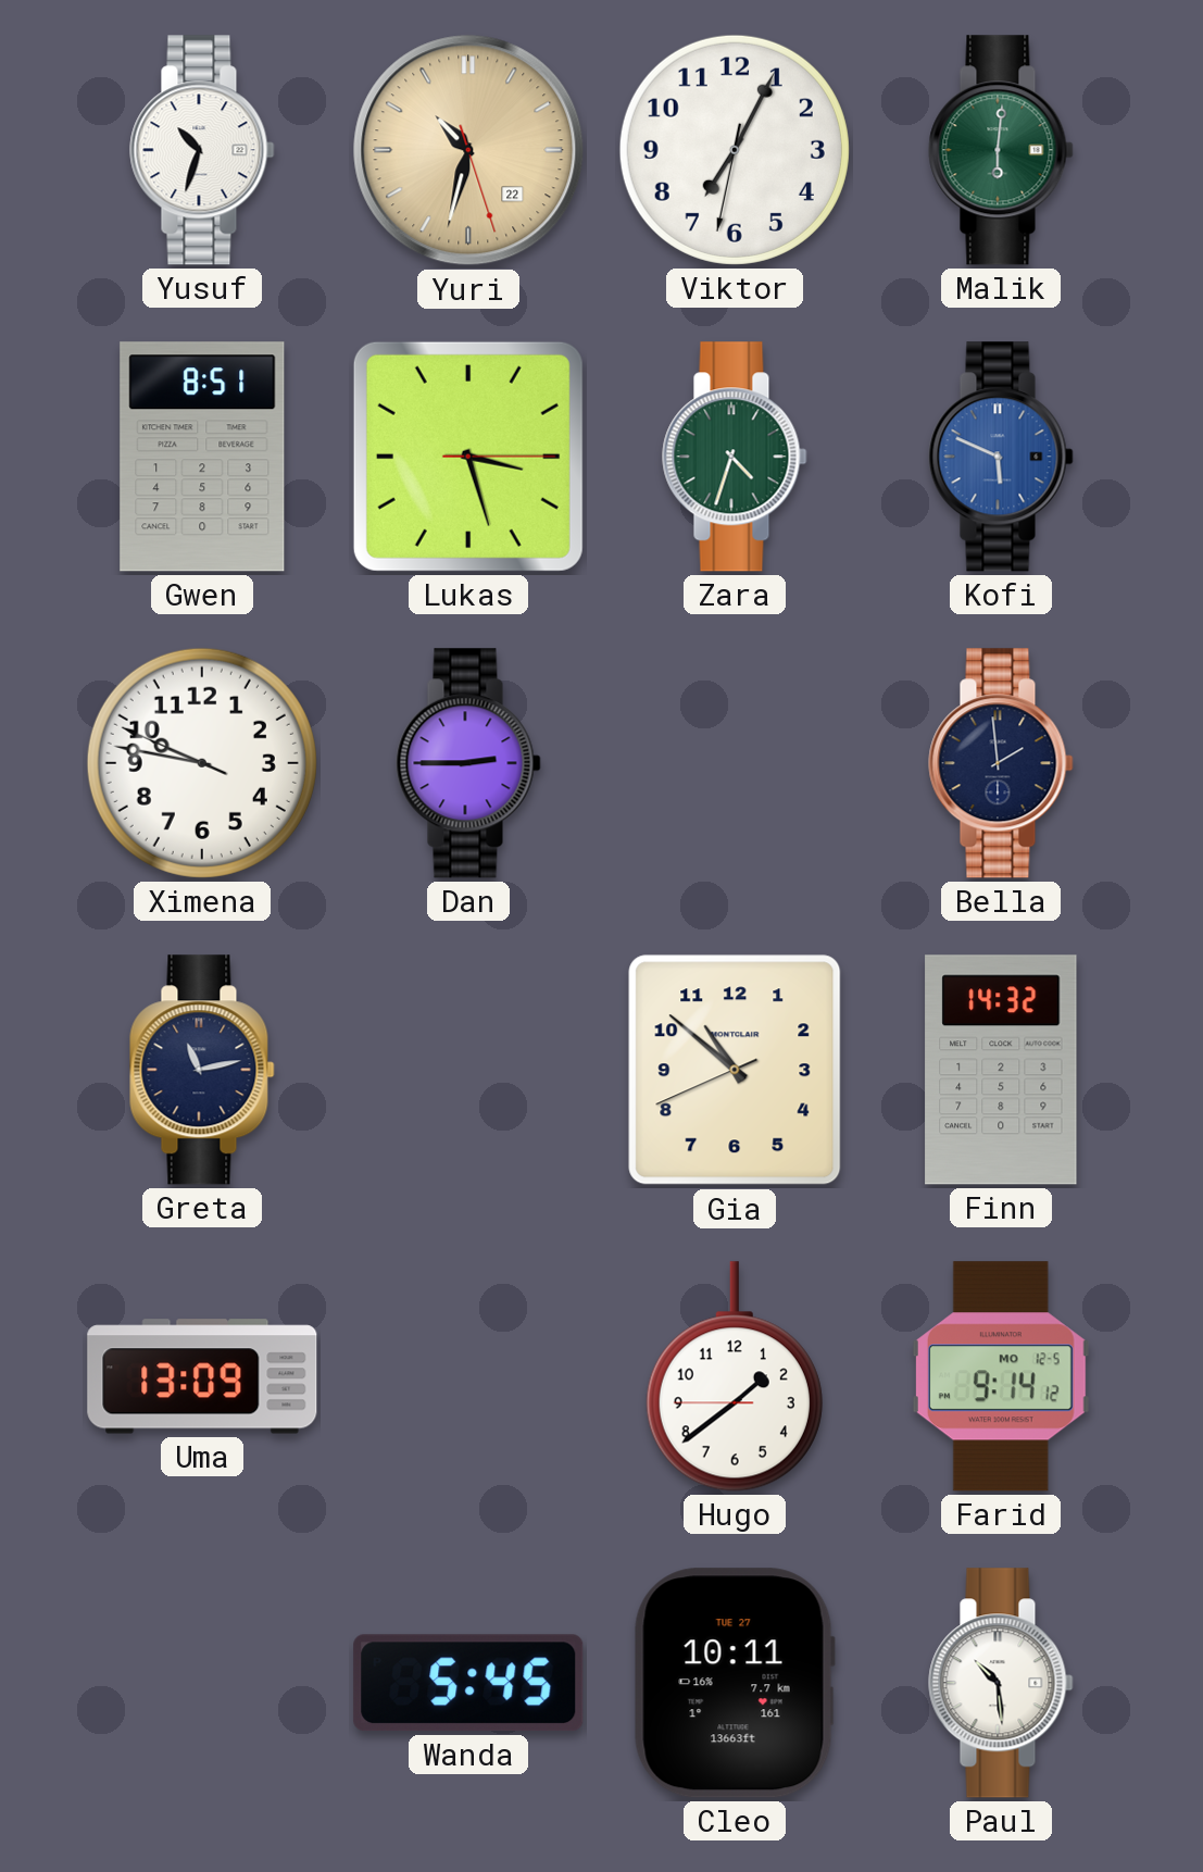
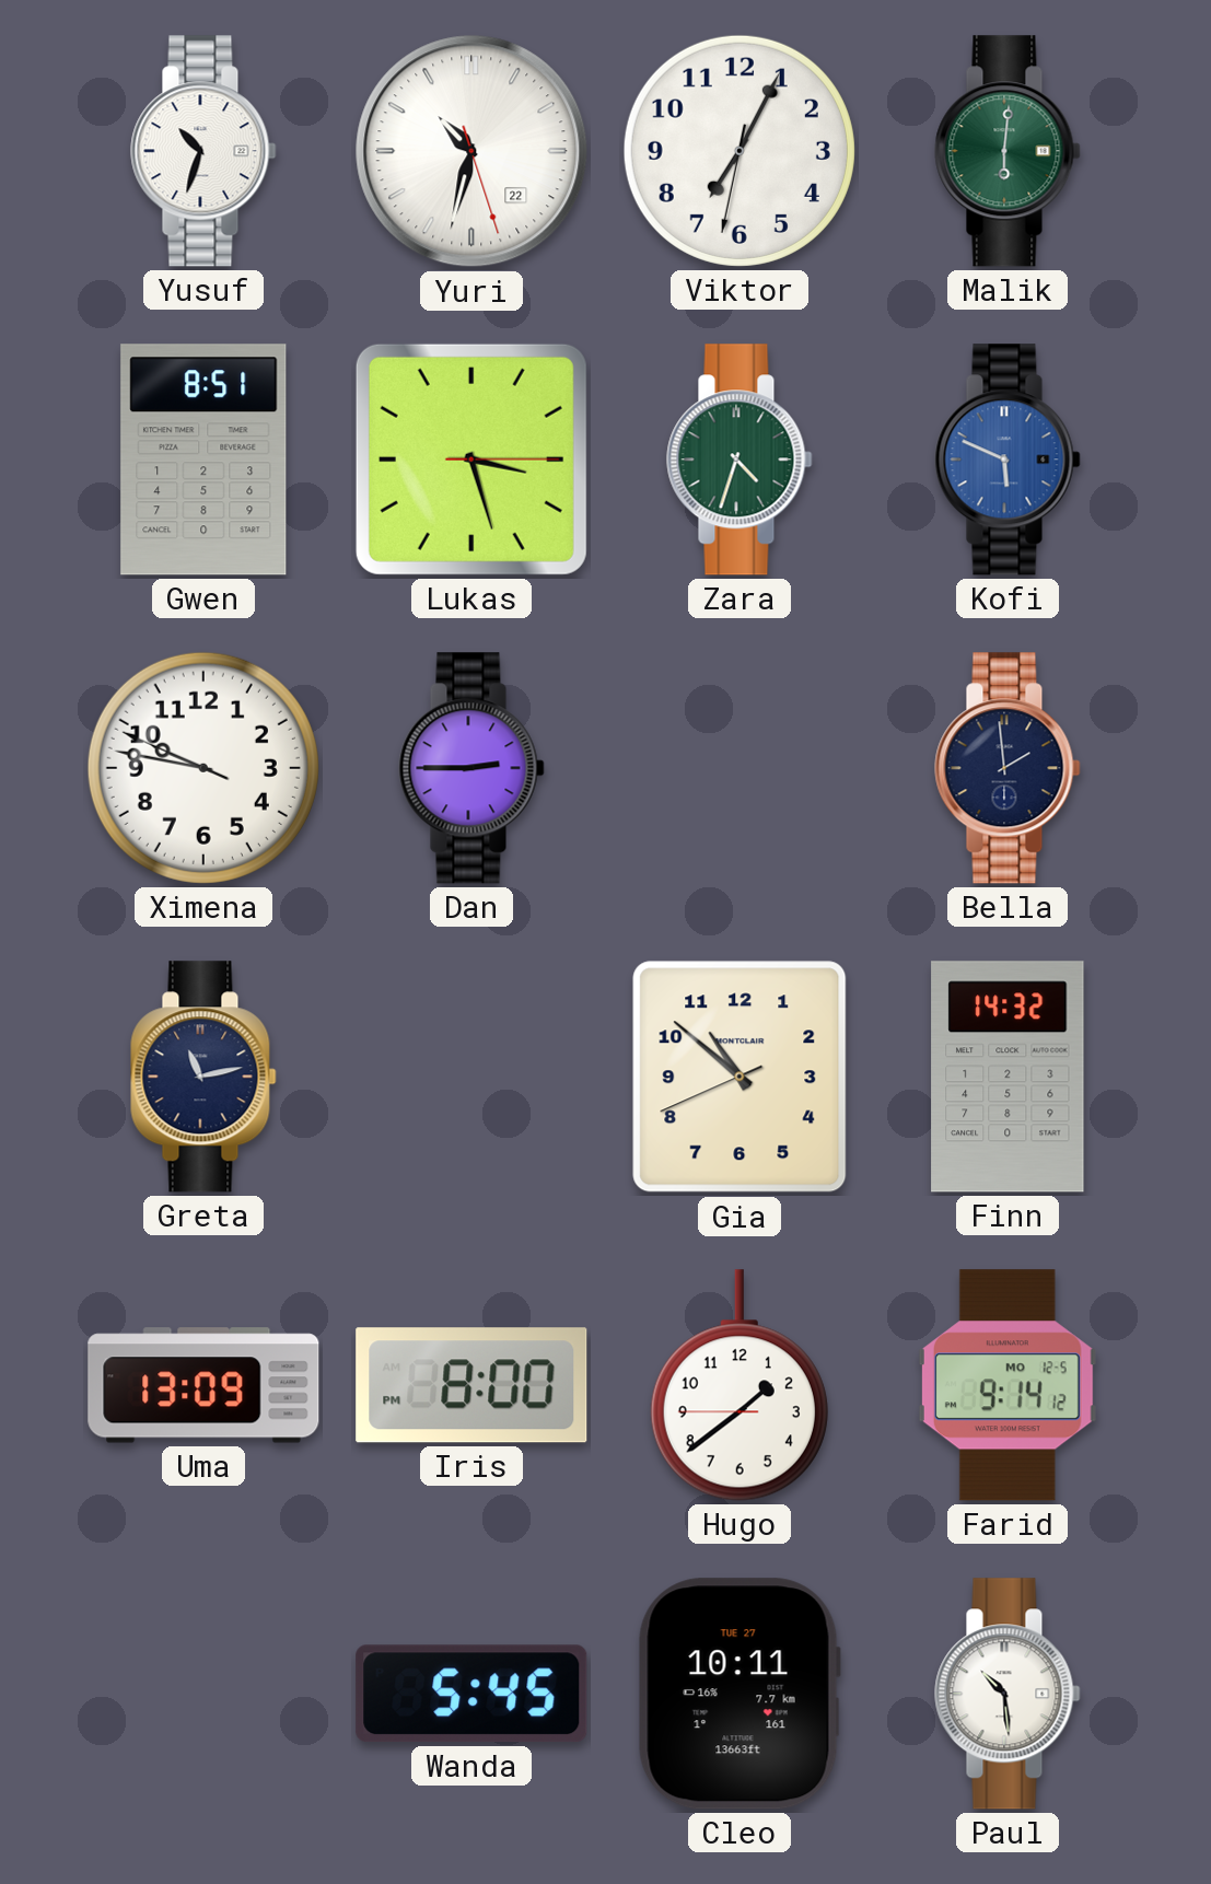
Yuri dial: champagne -> white
Iris: none -> 8:00
